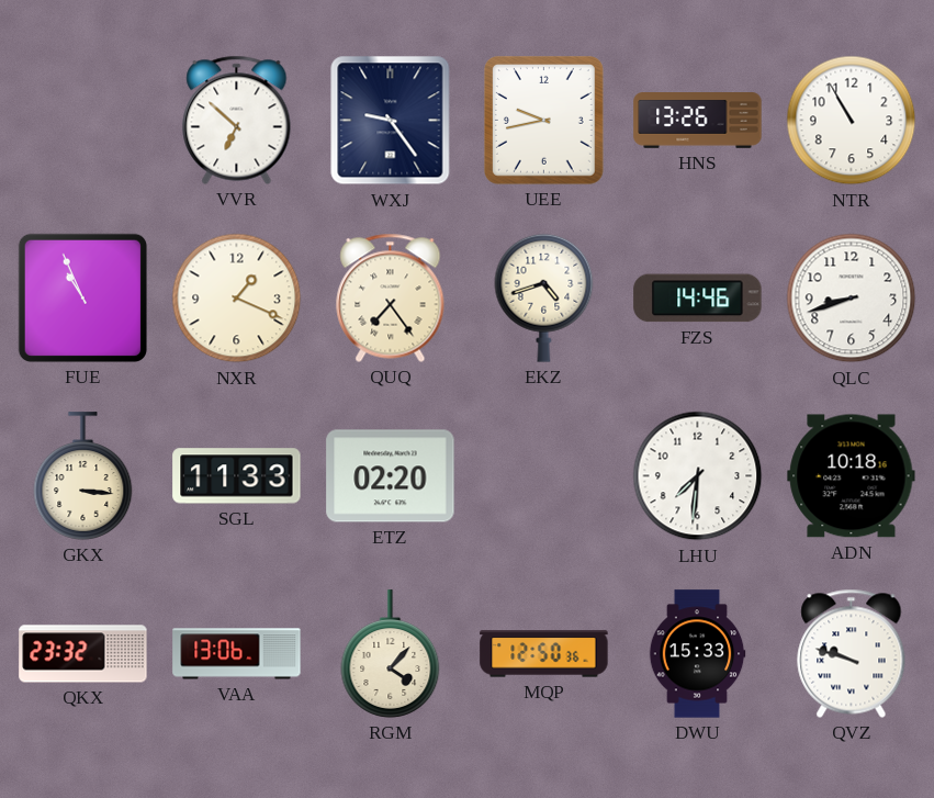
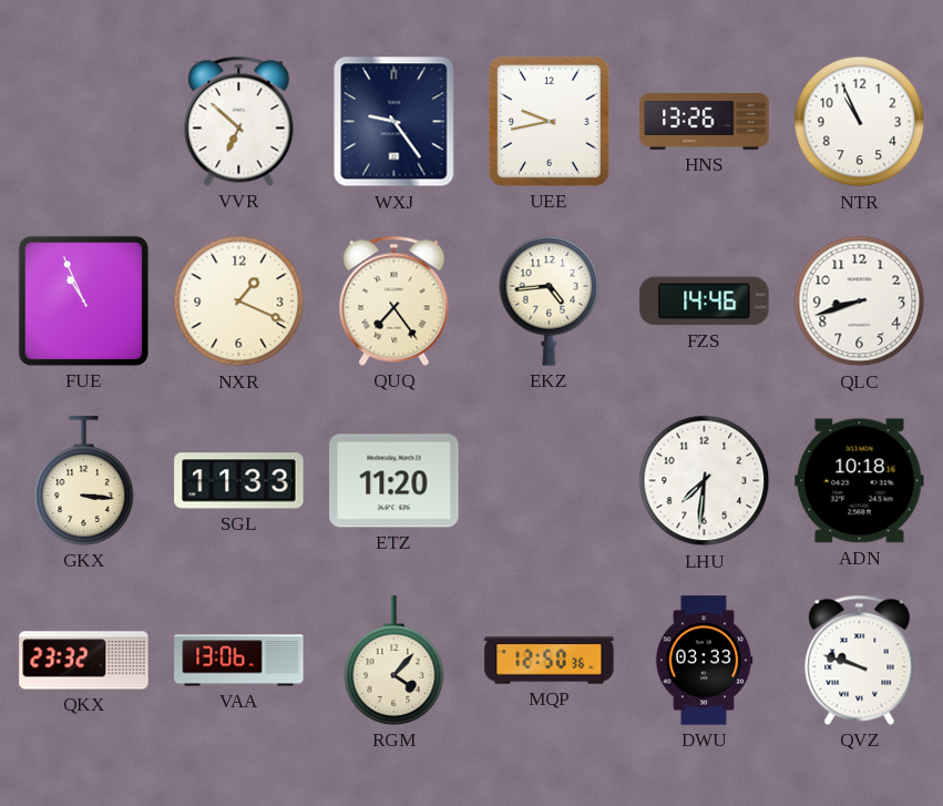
NTR: 10:55 -> 10:56
EKZ: 4:42 -> 4:44
ETZ: 02:20 -> 11:20
DWU: 15:33 -> 03:33
